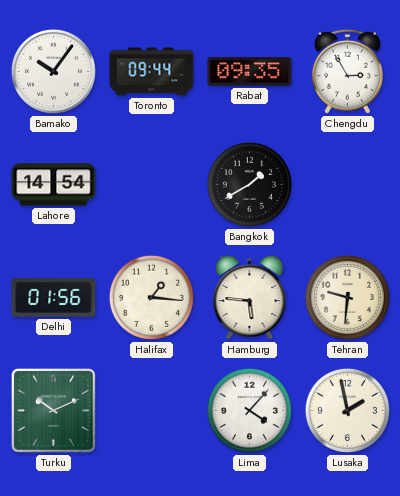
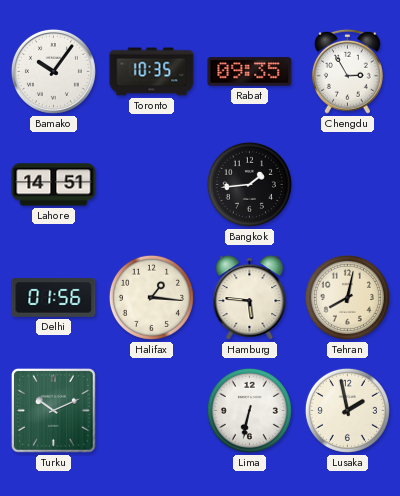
Toronto: 09:44 -> 10:35
Lahore: 14:54 -> 14:51
Bangkok: 1:40 -> 1:44
Tehran: 9:31 -> 8:02
Lima: 4:07 -> 6:32
